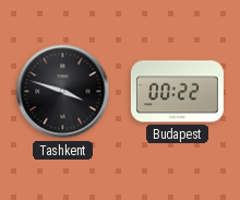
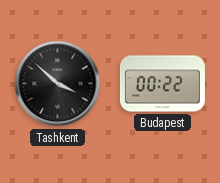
Tashkent: 3:48 -> 3:52
